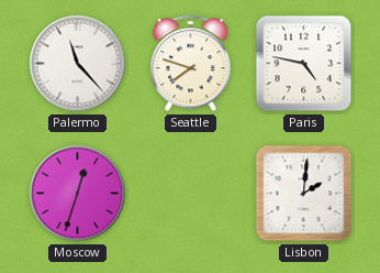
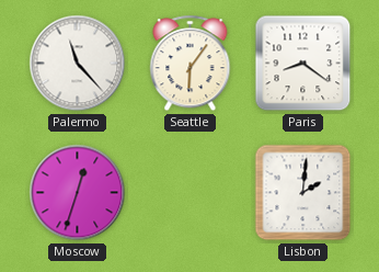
Seattle: 7:48 -> 6:06
Paris: 4:47 -> 8:21
